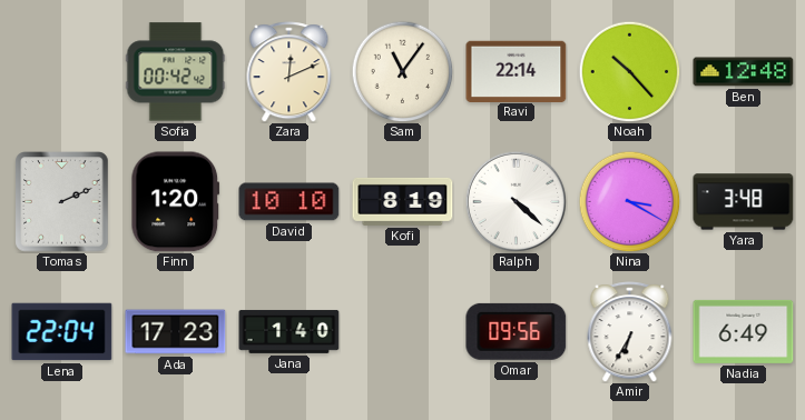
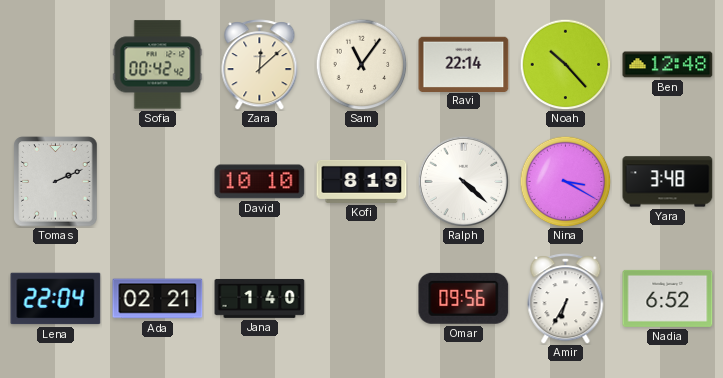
Zara: 12:11 -> 12:08
Finn: 1:20 -> none
Ada: 17:23 -> 02:21
Nadia: 6:49 -> 6:52
